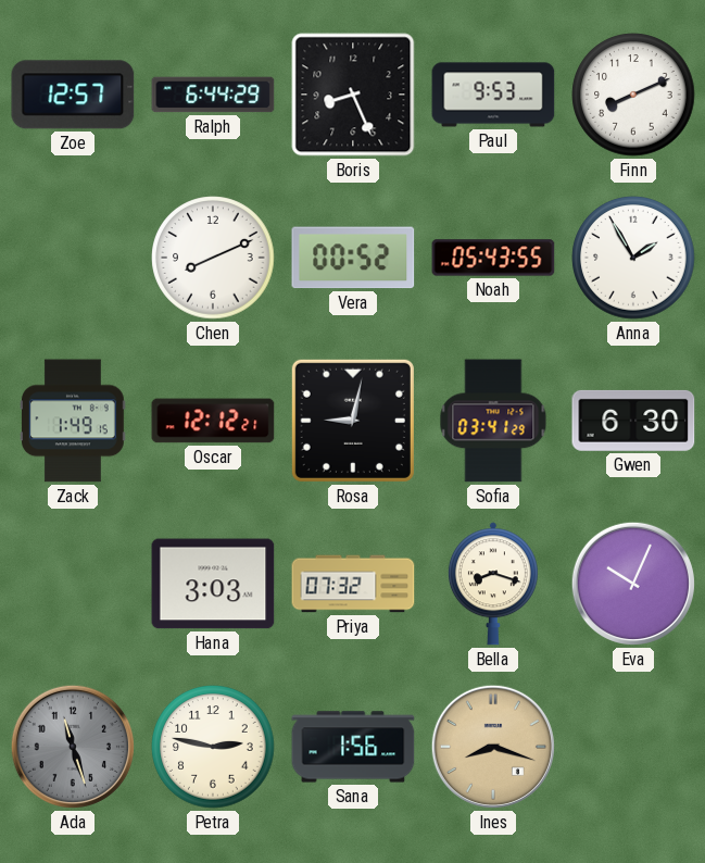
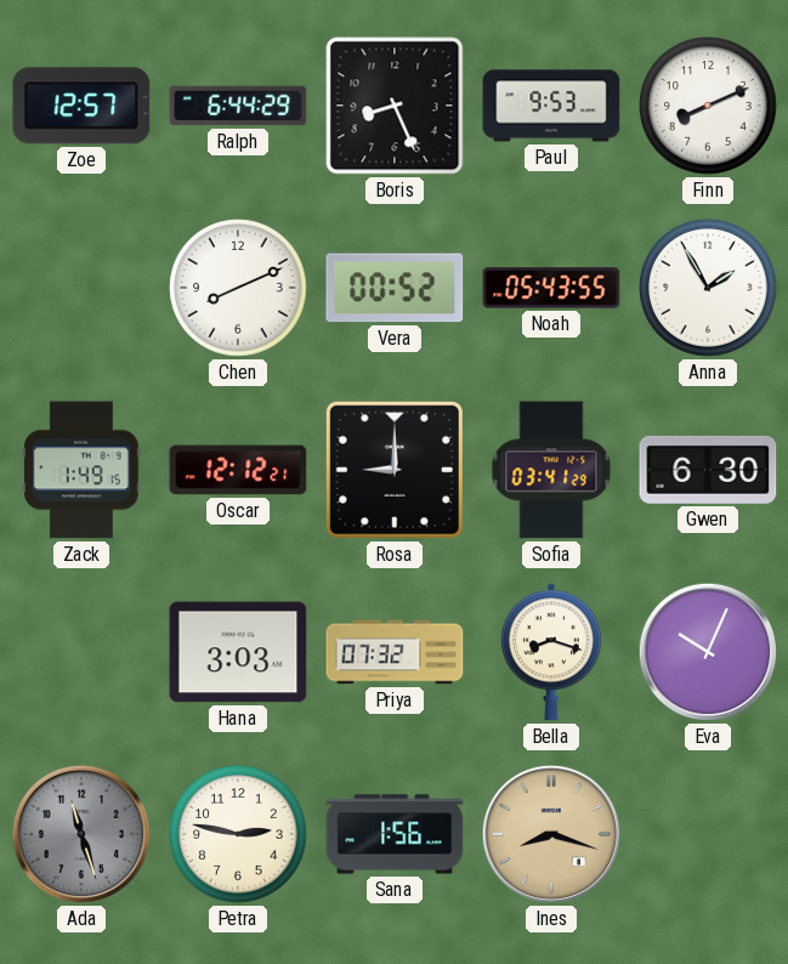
Rosa: 9:02 -> 9:00
